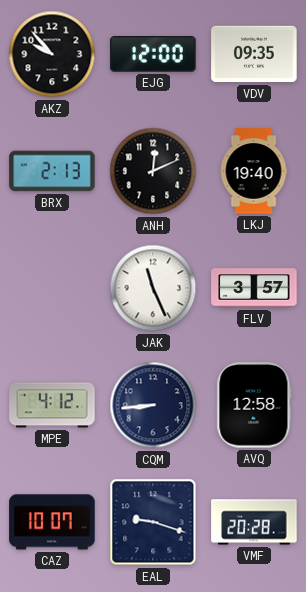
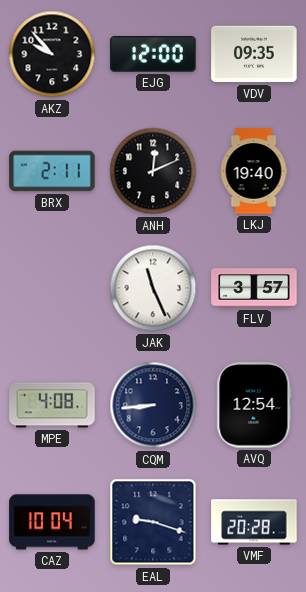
BRX: 2:13 -> 2:11
MPE: 4:12 -> 4:08
AVQ: 12:58 -> 12:54
CAZ: 10:07 -> 10:04
